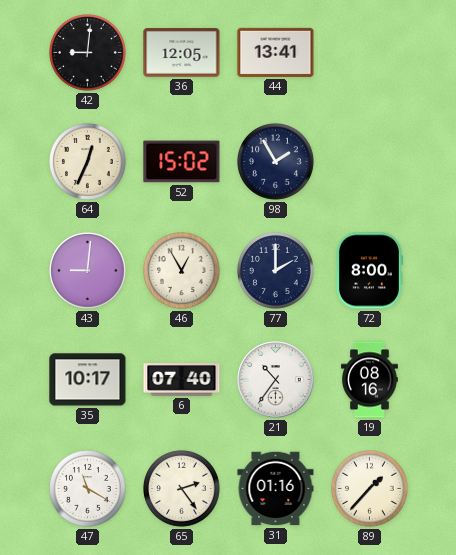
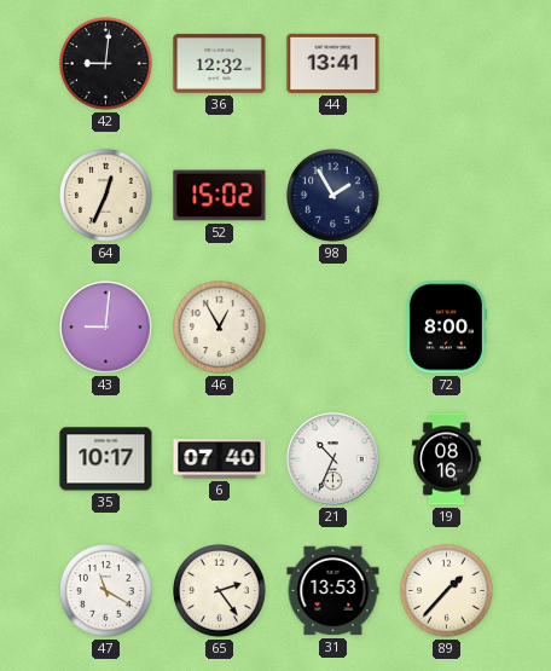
36: 12:05 -> 12:32
77: 2:00 -> none
21: 10:36 -> 10:34
31: 01:16 -> 13:53
